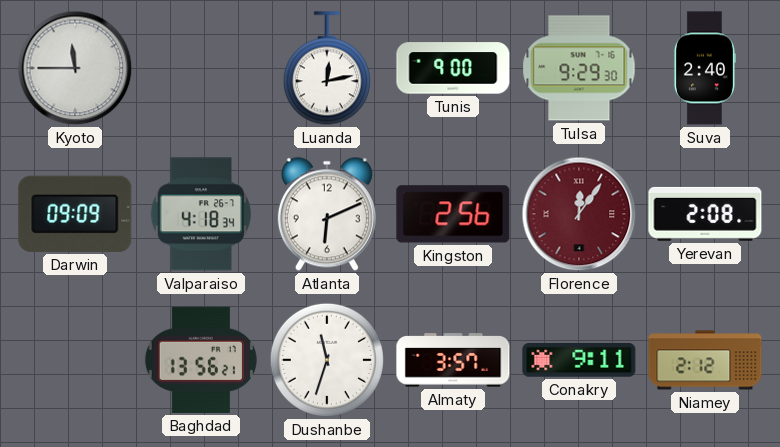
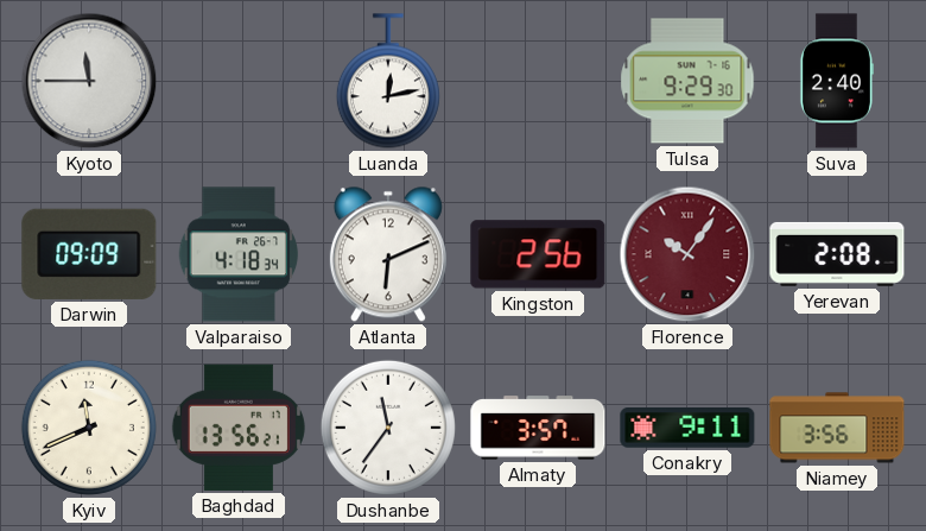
Tunis: 9:00 -> none
Florence: 12:06 -> 10:06
Kyiv: none -> 11:41
Dushanbe: 11:33 -> 11:36
Niamey: 2:12 -> 3:56
